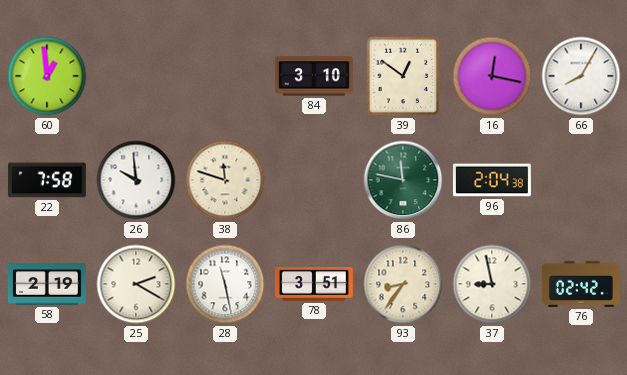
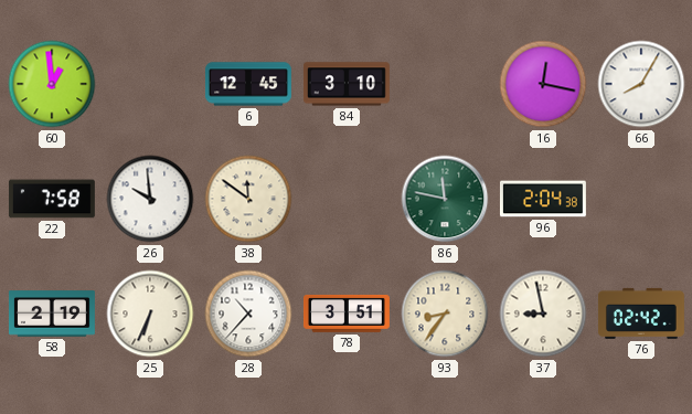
6: none -> 12:45
39: 12:51 -> none
38: 11:48 -> 11:51
25: 2:20 -> 6:34
28: 11:28 -> 10:37
